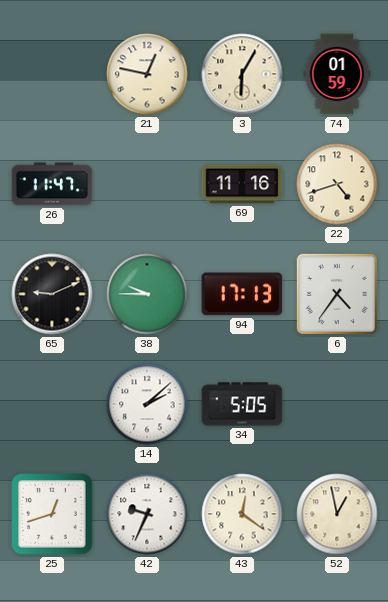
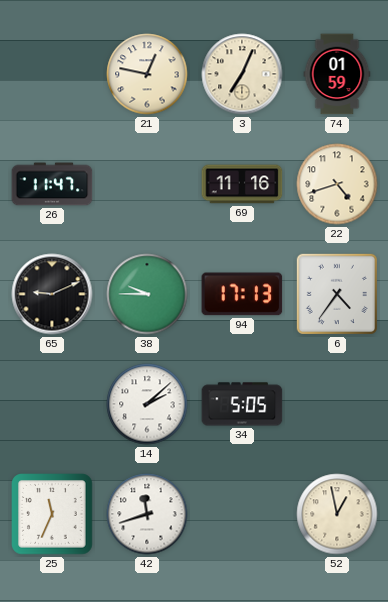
3: 6:05 -> 7:04
25: 12:42 -> 11:34
42: 9:34 -> 11:42
43: 12:21 -> none
